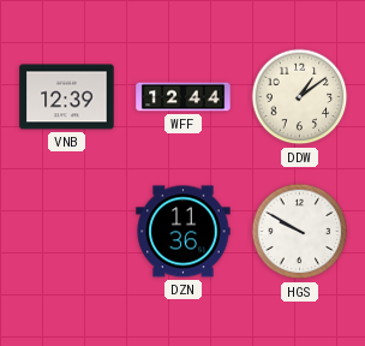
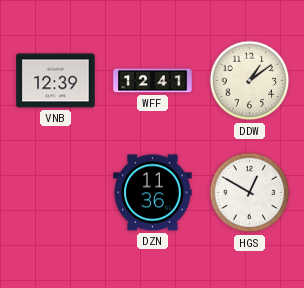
WFF: 12:44 -> 12:41
HGS: 9:50 -> 12:50
